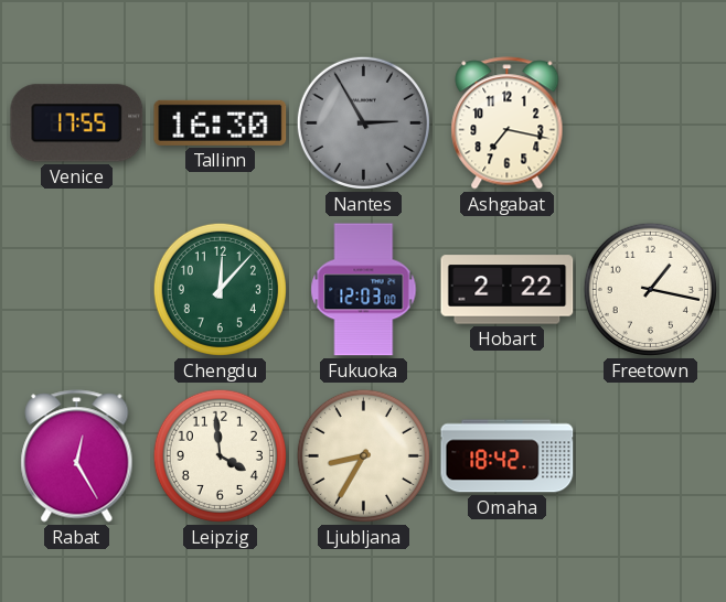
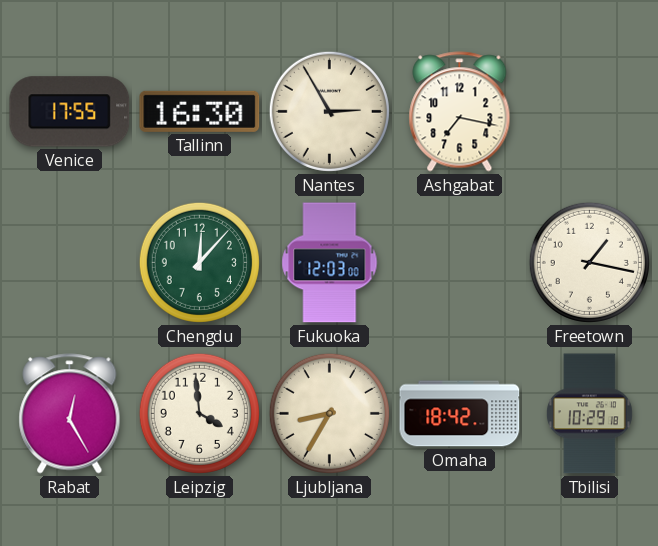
Nantes dial: grey -> cream
Hobart: 2:22 -> none
Tbilisi: none -> 10:29
